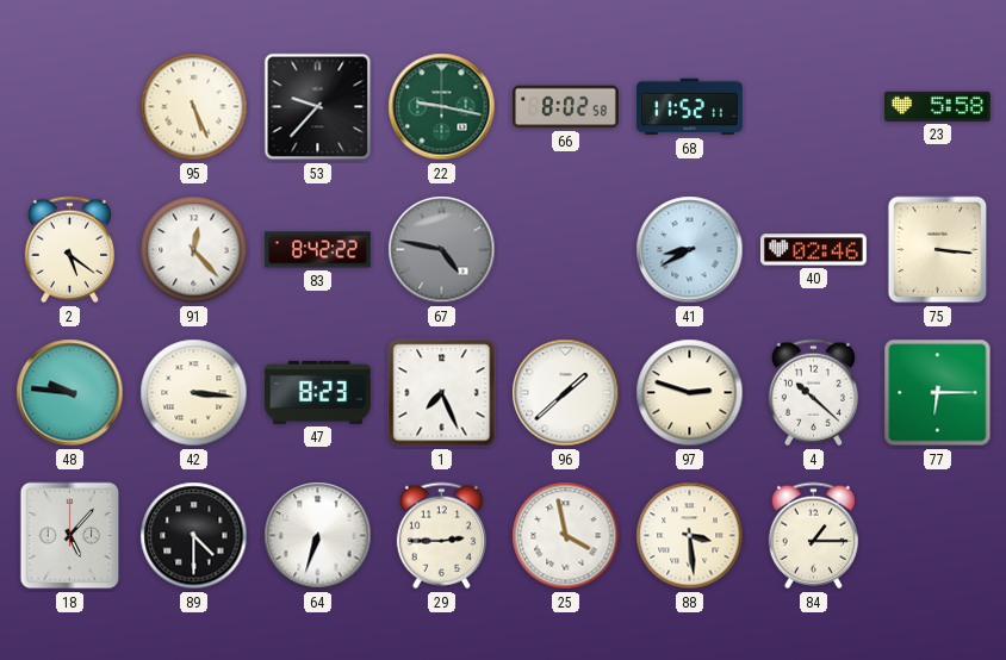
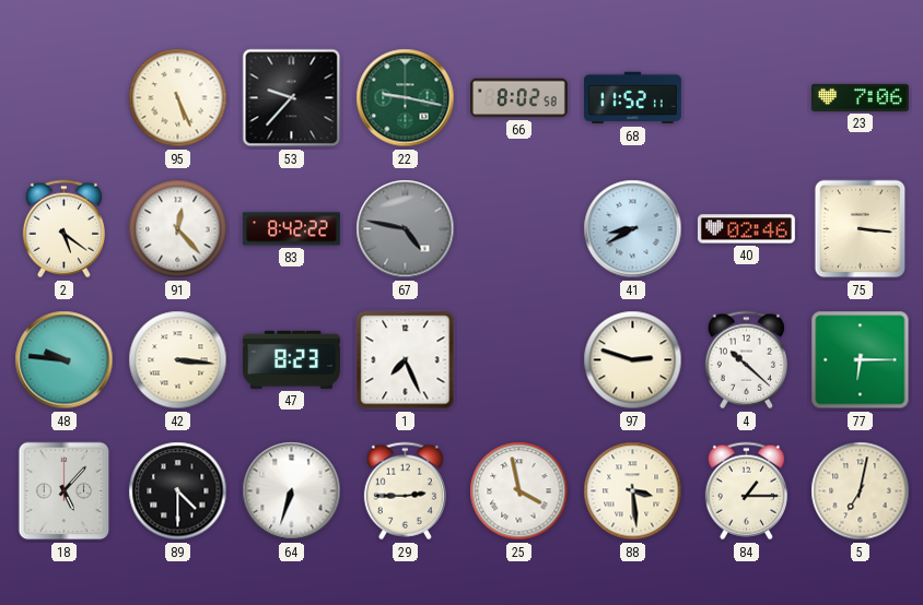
23: 5:58 -> 7:06
96: 1:38 -> none
5: none -> 7:02
